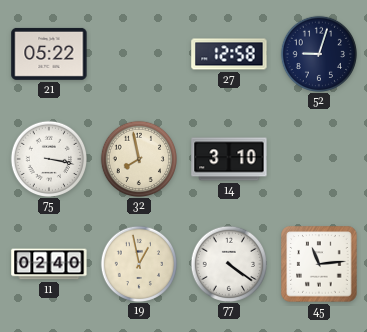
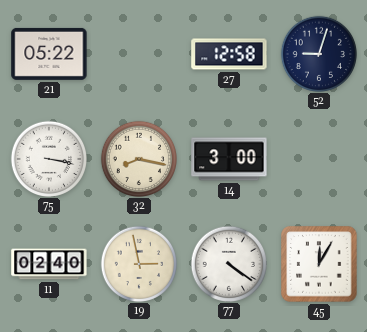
32: 7:58 -> 8:17
14: 3:10 -> 3:00
19: 12:58 -> 2:58
45: 11:14 -> 12:05
